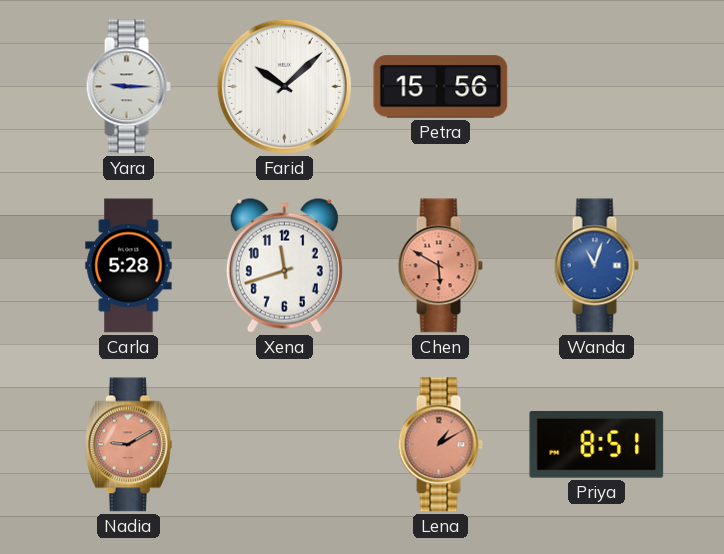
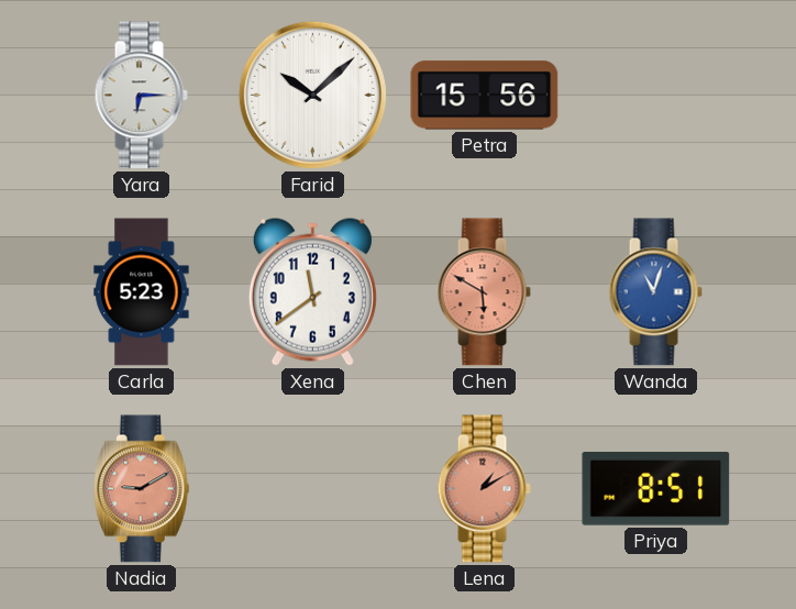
Yara: 9:15 -> 6:15
Carla: 5:28 -> 5:23
Xena: 11:42 -> 11:39
